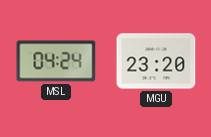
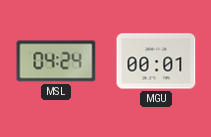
MGU: 23:20 -> 00:01
